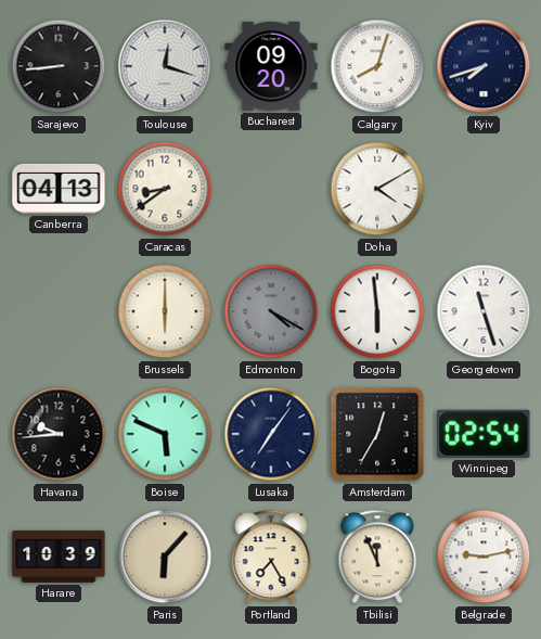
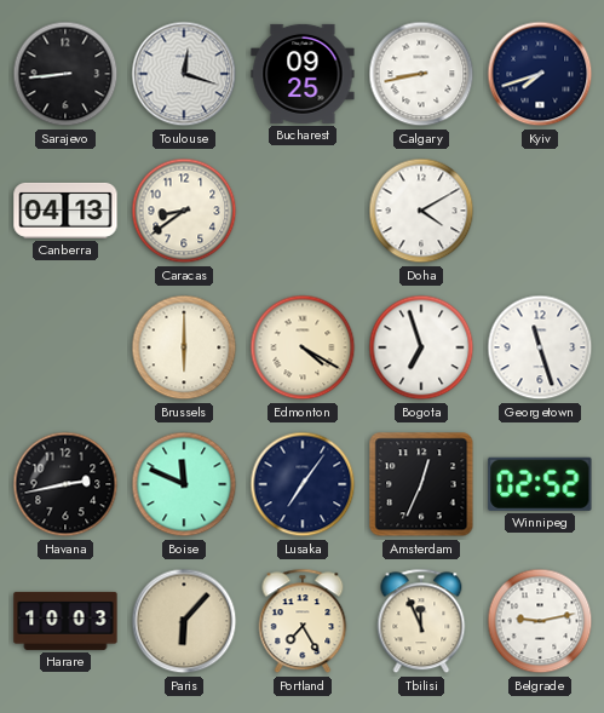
Bucharest: 09:20 -> 09:25
Calgary: 8:03 -> 8:43
Edmonton dial: grey -> cream
Bogota: 5:59 -> 6:57
Havana: 9:44 -> 2:43
Boise: 5:49 -> 11:49
Amsterdam: 12:35 -> 12:34
Winnipeg: 02:54 -> 02:52
Harare: 10:39 -> 10:03
